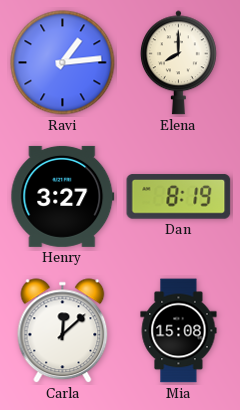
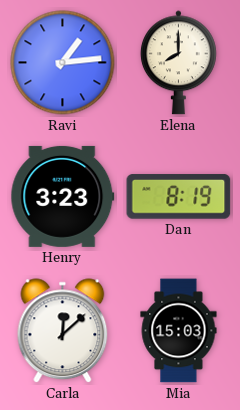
Henry: 3:27 -> 3:23
Mia: 15:08 -> 15:03
